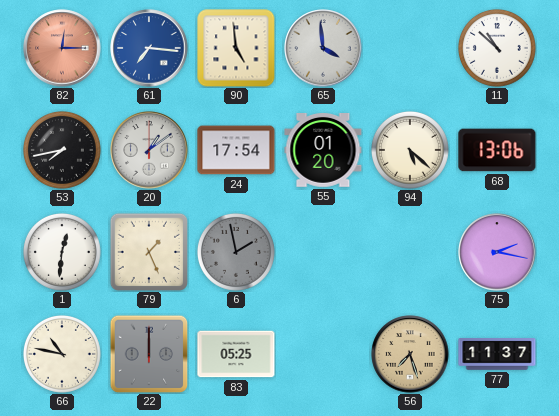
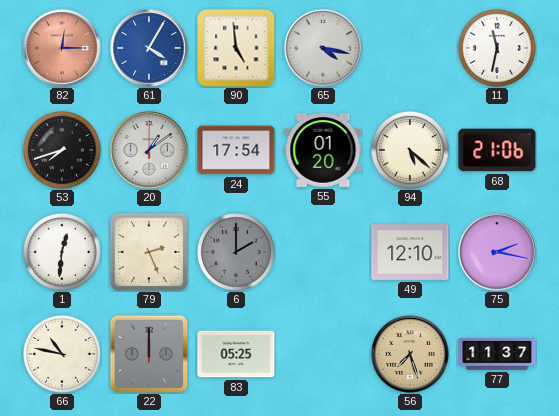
61: 7:16 -> 4:05
65: 3:59 -> 4:17
11: 10:52 -> 11:32
53: 7:43 -> 7:42
68: 13:06 -> 21:06
79: 1:26 -> 2:26
6: 1:58 -> 2:00
49: none -> 12:10
